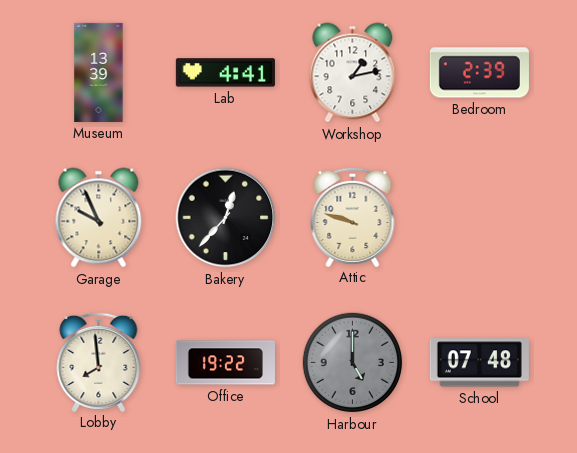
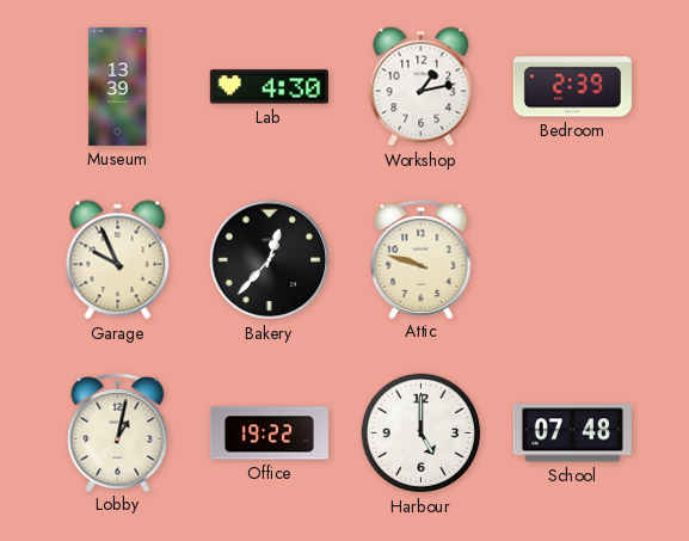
Lab: 4:41 -> 4:30
Lobby: 7:59 -> 1:02
Harbour dial: grey -> white
